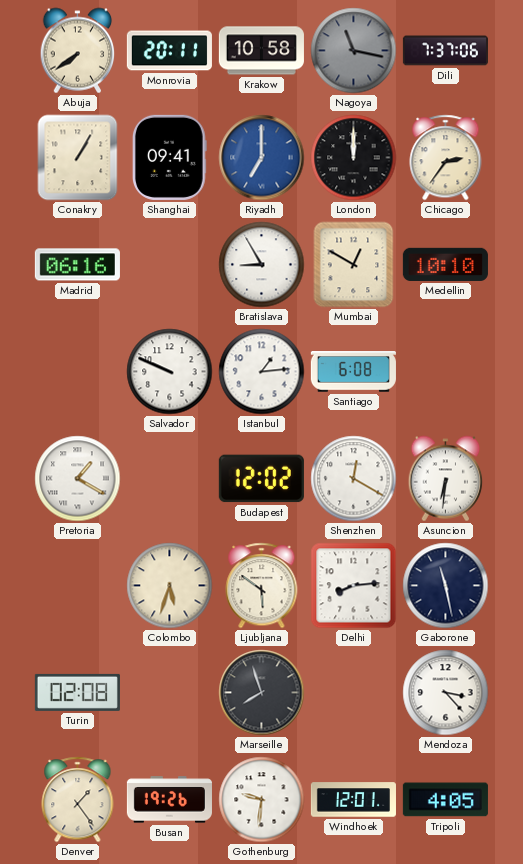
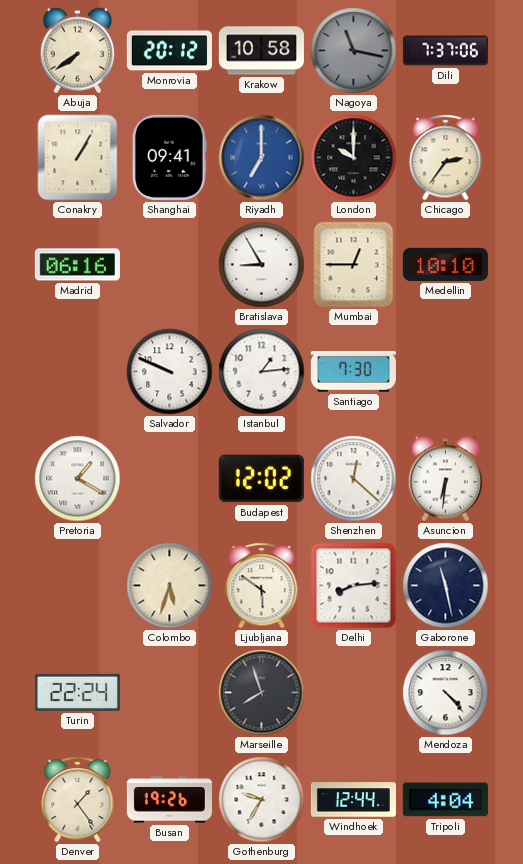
Monrovia: 20:11 -> 20:12
London: 12:00 -> 10:00
Mumbai: 12:50 -> 12:45
Santiago: 6:08 -> 7:30
Shenzhen: 12:20 -> 12:22
Turin: 02:08 -> 22:24
Mendoza: 3:23 -> 4:23
Gothenburg: 9:31 -> 9:35
Windhoek: 12:01 -> 12:44
Tripoli: 4:05 -> 4:04
